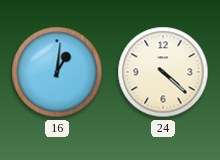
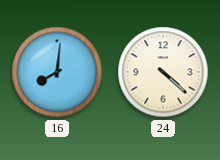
16: 1:01 -> 8:01
